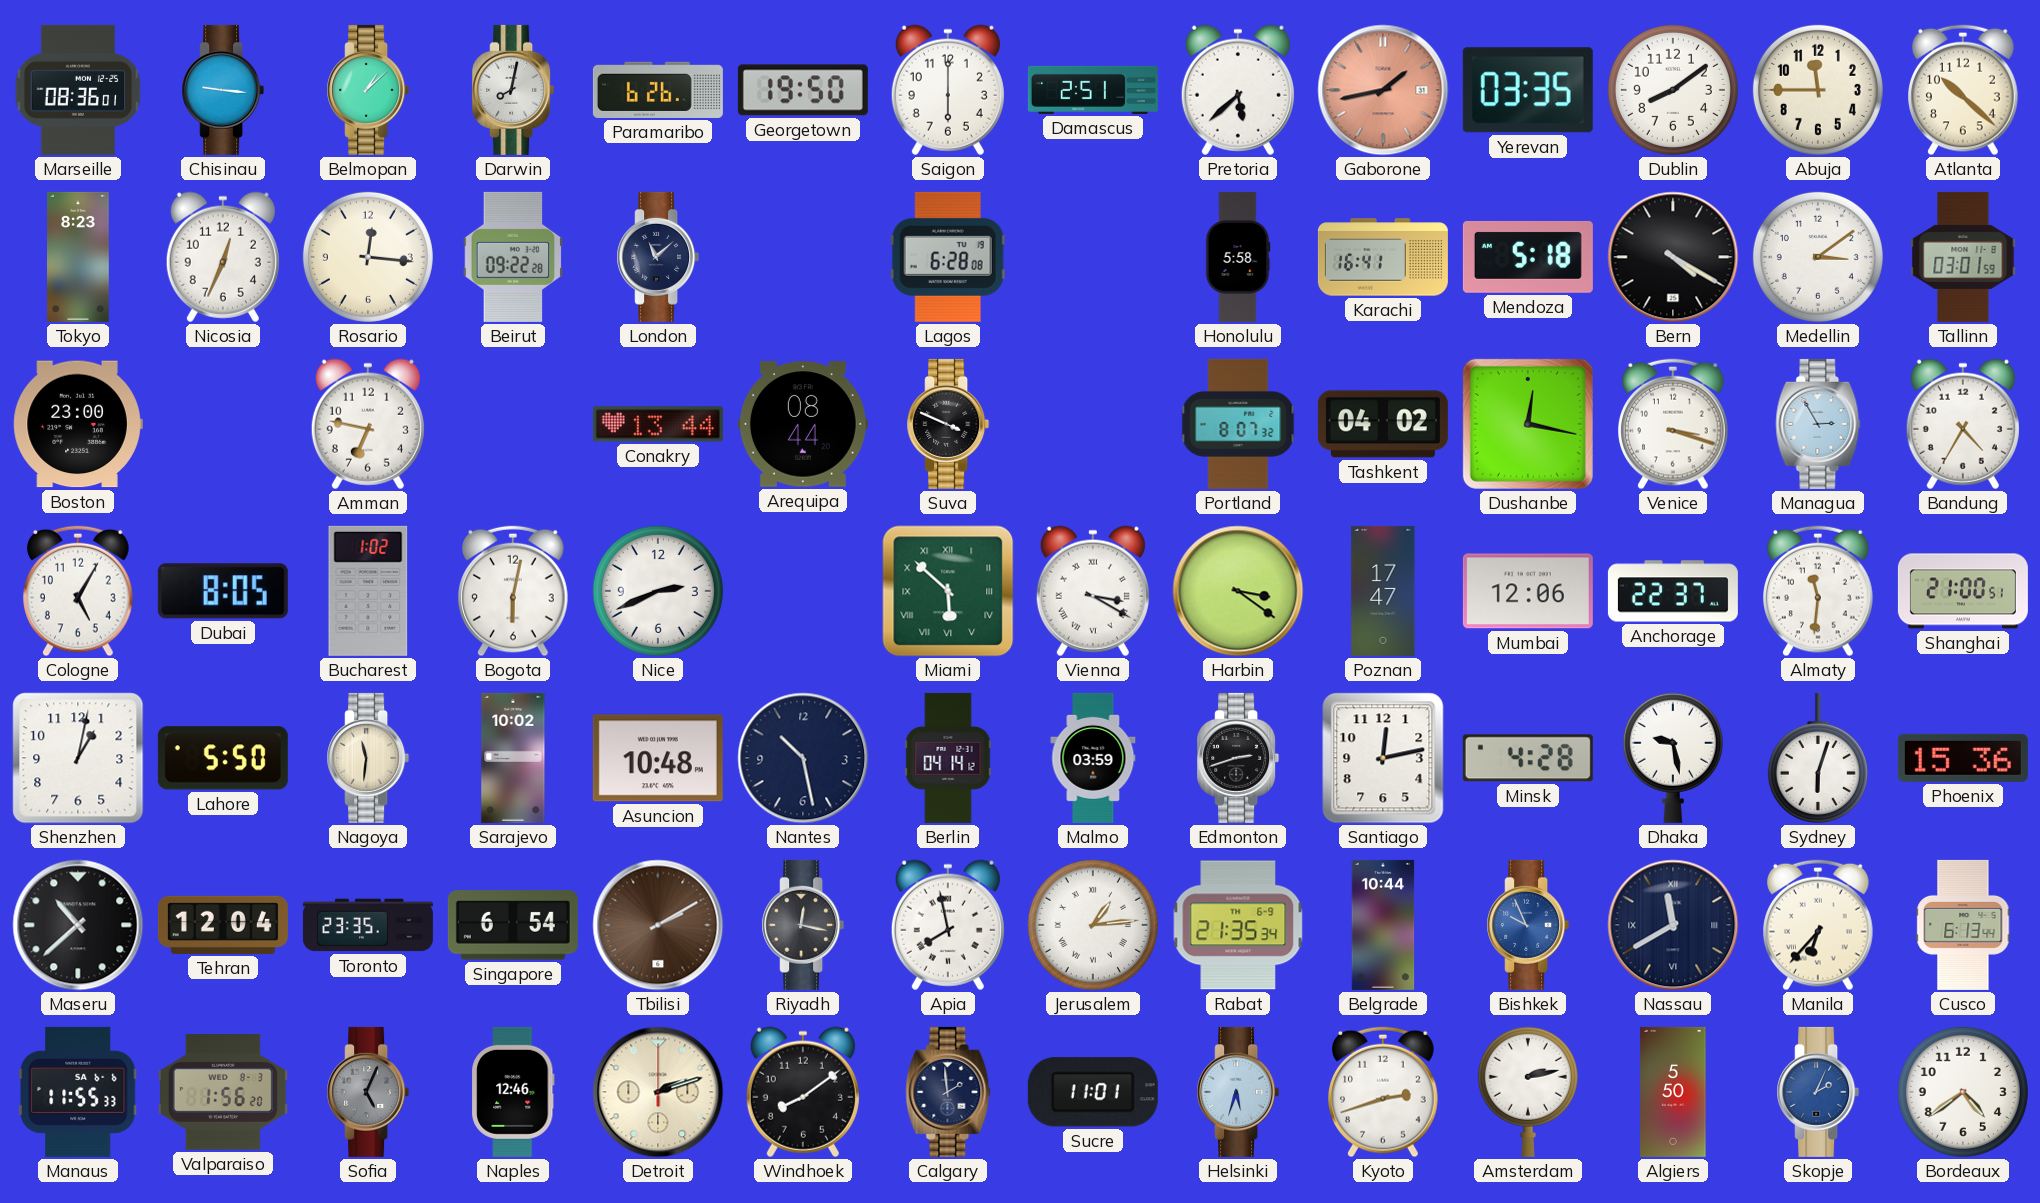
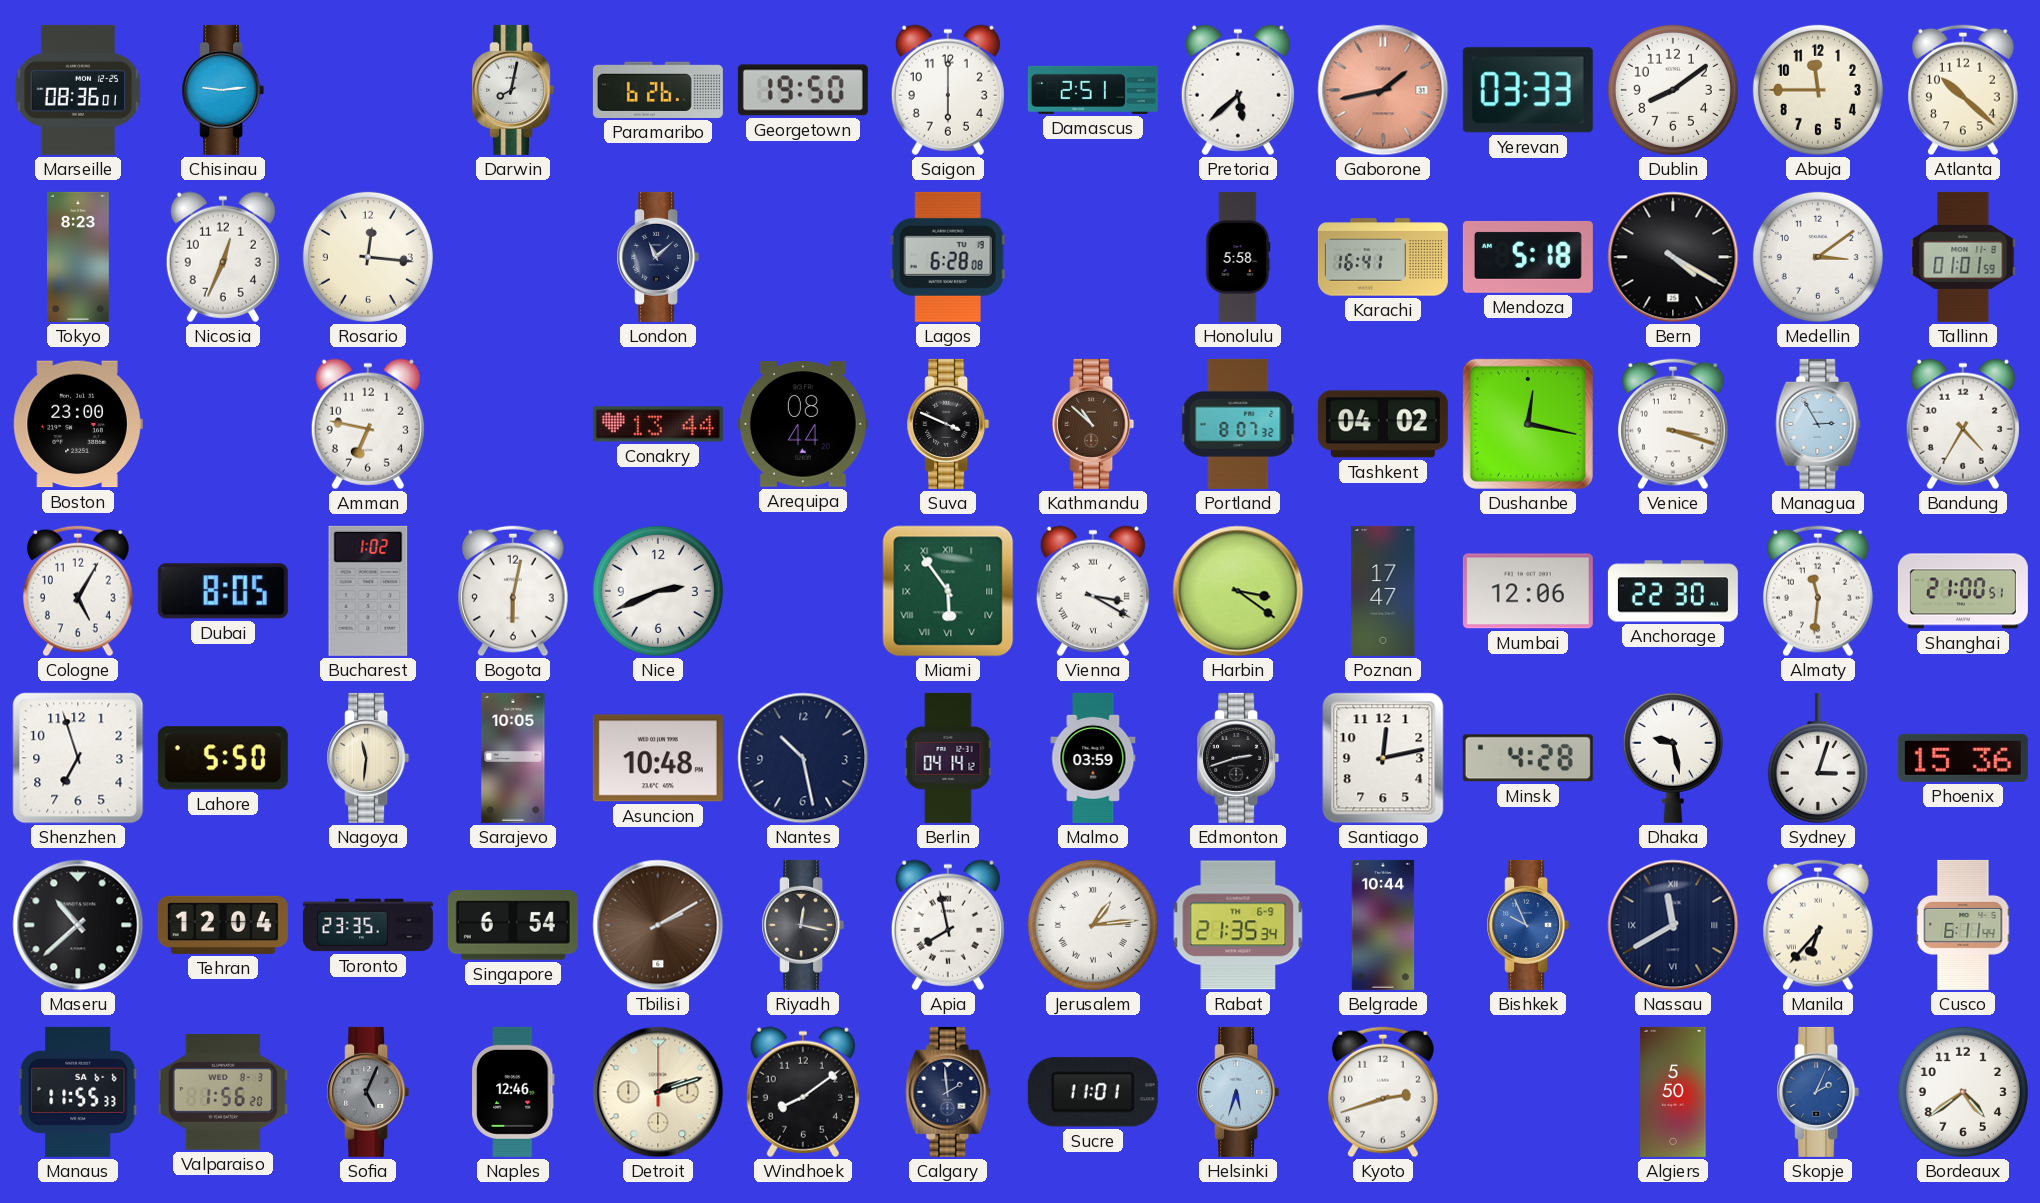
Chisinau: 9:16 -> 9:14
Belmopan: 1:08 -> none
Yerevan: 03:35 -> 03:33
Beirut: 09:22 -> none
Tallinn: 03:01 -> 01:01
Kathmandu: none -> 10:52
Miami: 5:52 -> 5:54
Anchorage: 22:37 -> 22:30
Shenzhen: 1:02 -> 6:57
Sarajevo: 10:02 -> 10:05
Sydney: 6:03 -> 3:03
Cusco: 6:13 -> 6:11
Amsterdam: 2:13 -> none
